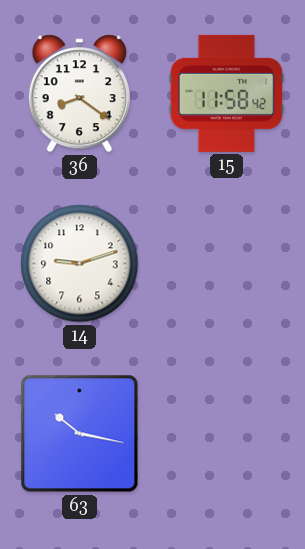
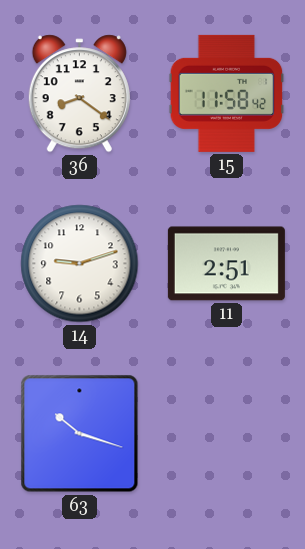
11: none -> 2:51
63: 10:17 -> 10:18
